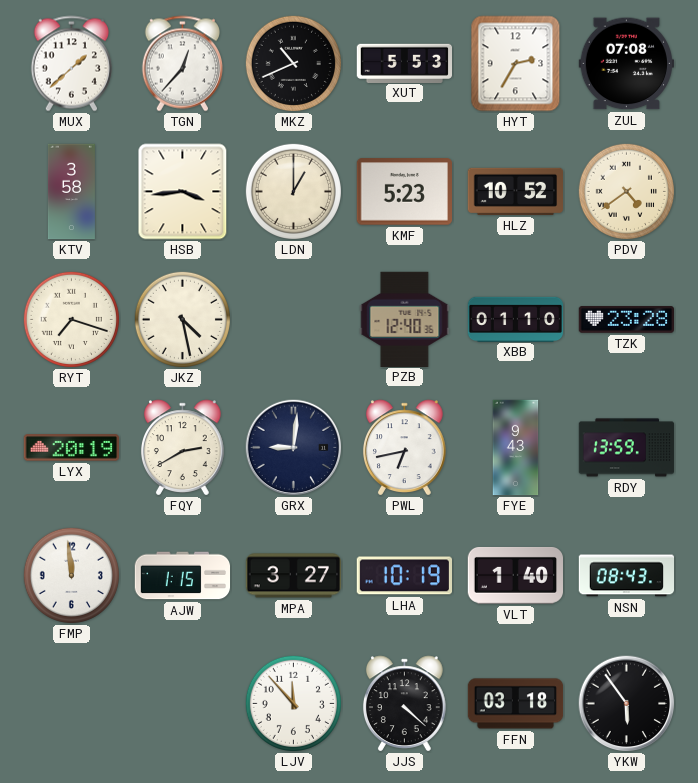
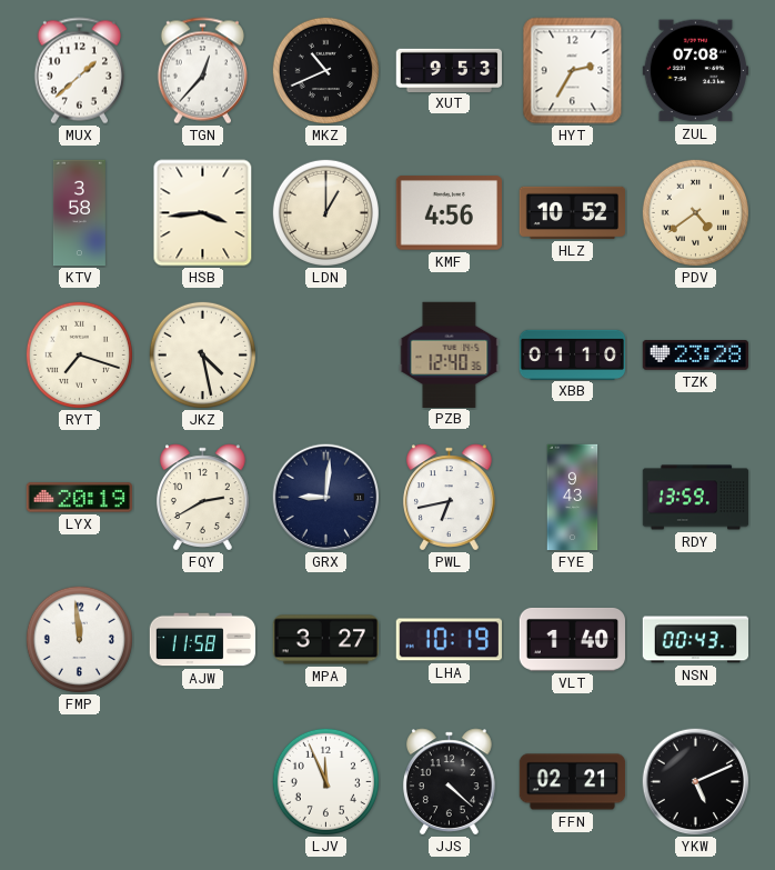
XUT: 5:53 -> 9:53
KMF: 5:23 -> 4:56
AJW: 1:15 -> 11:58
NSN: 08:43 -> 00:43
LJV: 11:53 -> 11:56
FFN: 03:18 -> 02:21
YKW: 5:54 -> 5:11
